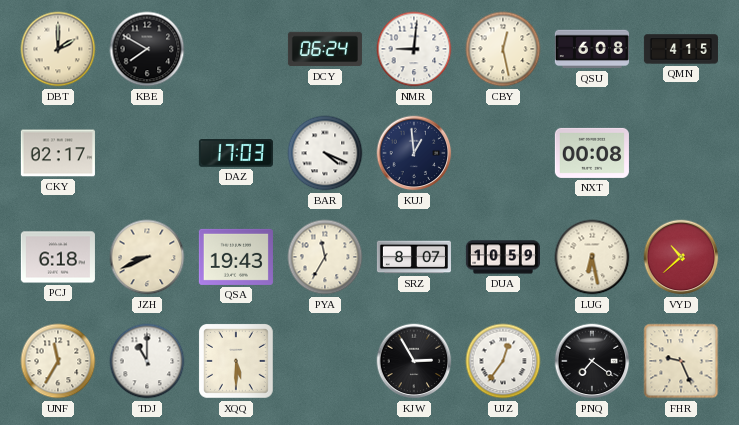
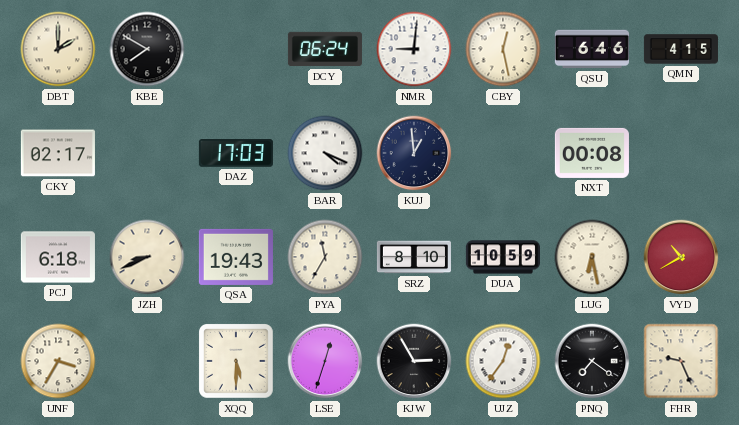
QSU: 6:08 -> 6:46
SRZ: 8:07 -> 8:10
VYD: 10:38 -> 10:40
UNF: 11:35 -> 3:35
TDJ: 11:00 -> none
LSE: none -> 12:33
